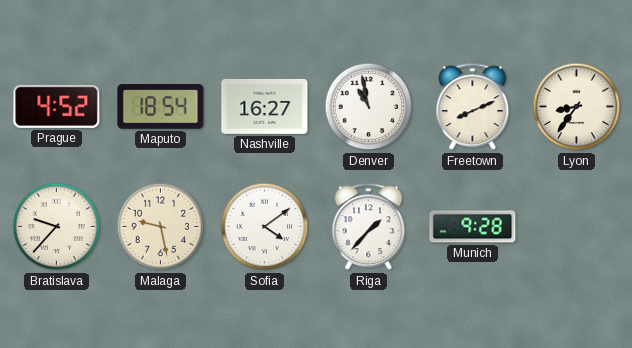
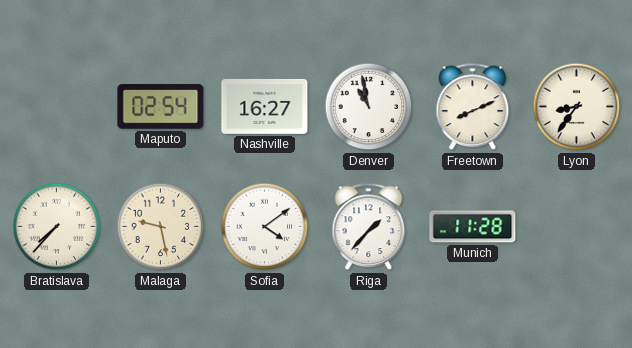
Prague: 4:52 -> none
Maputo: 18:54 -> 02:54
Bratislava: 9:37 -> 7:37
Munich: 9:28 -> 11:28
